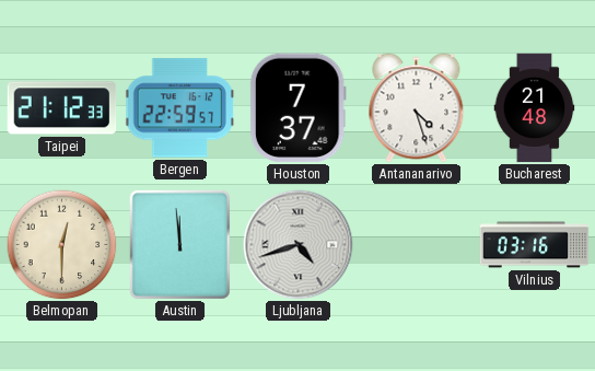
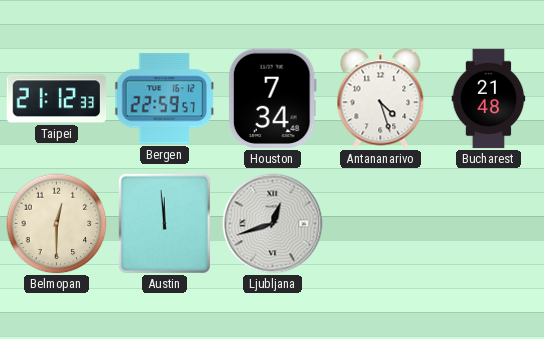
Houston: 7:37 -> 7:34
Ljubljana: 4:42 -> 12:42
Vilnius: 03:16 -> none
